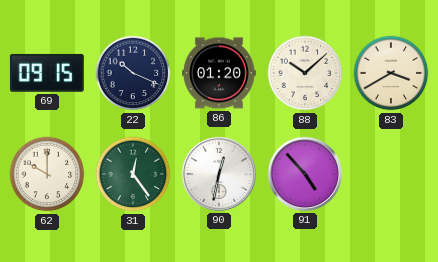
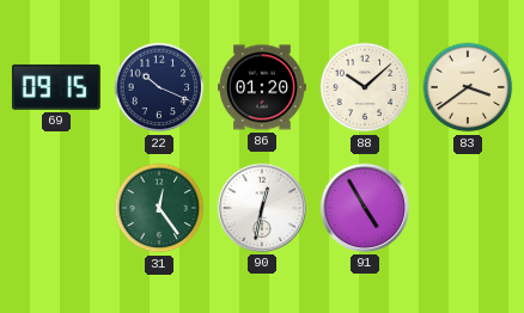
83: 3:40 -> 3:39
62: 10:00 -> none
91: 4:53 -> 4:55
